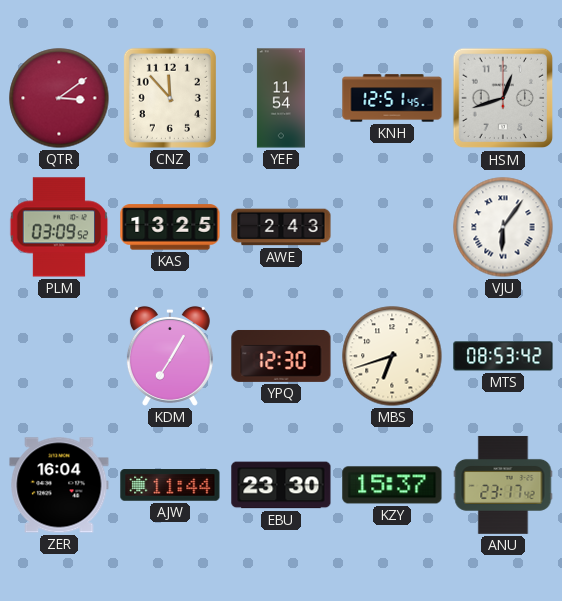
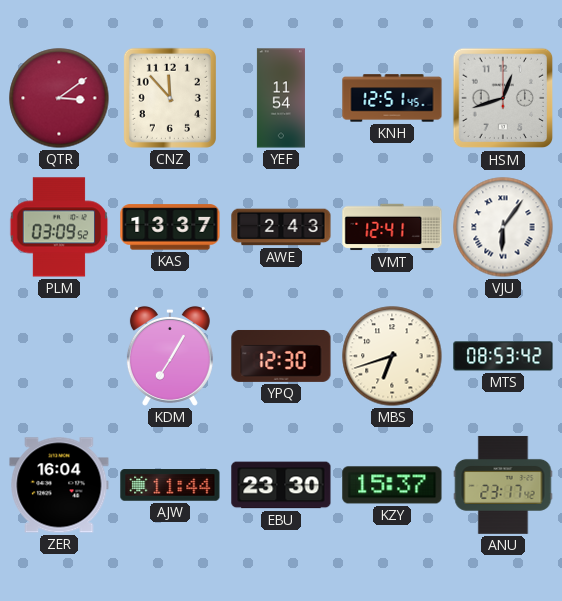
KAS: 13:25 -> 13:37
VMT: none -> 12:41
